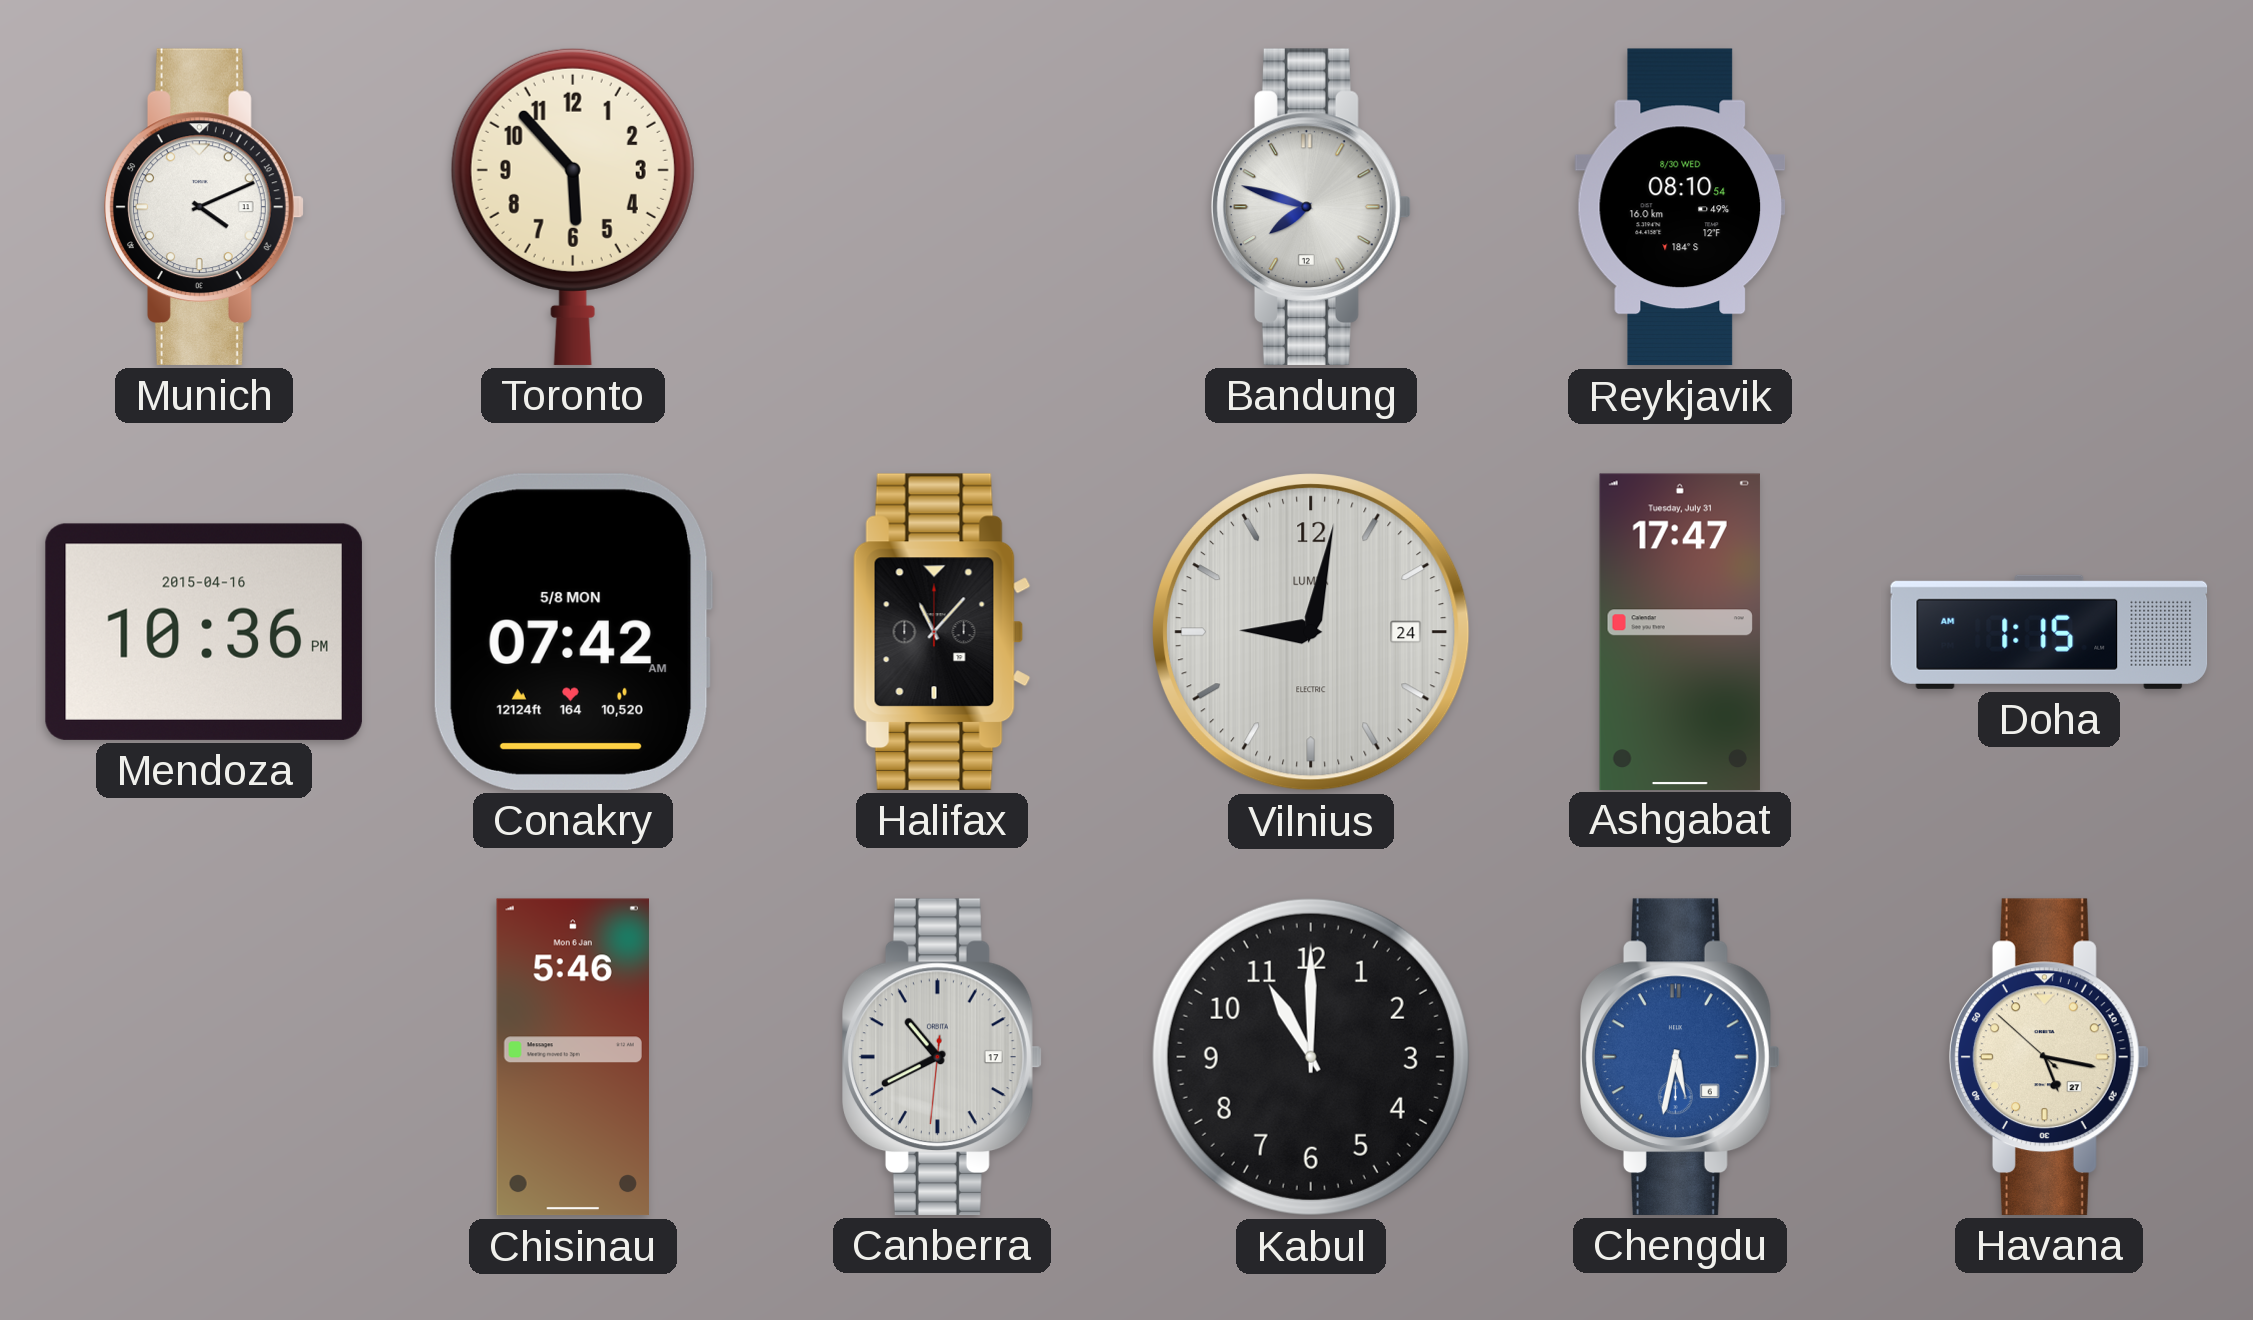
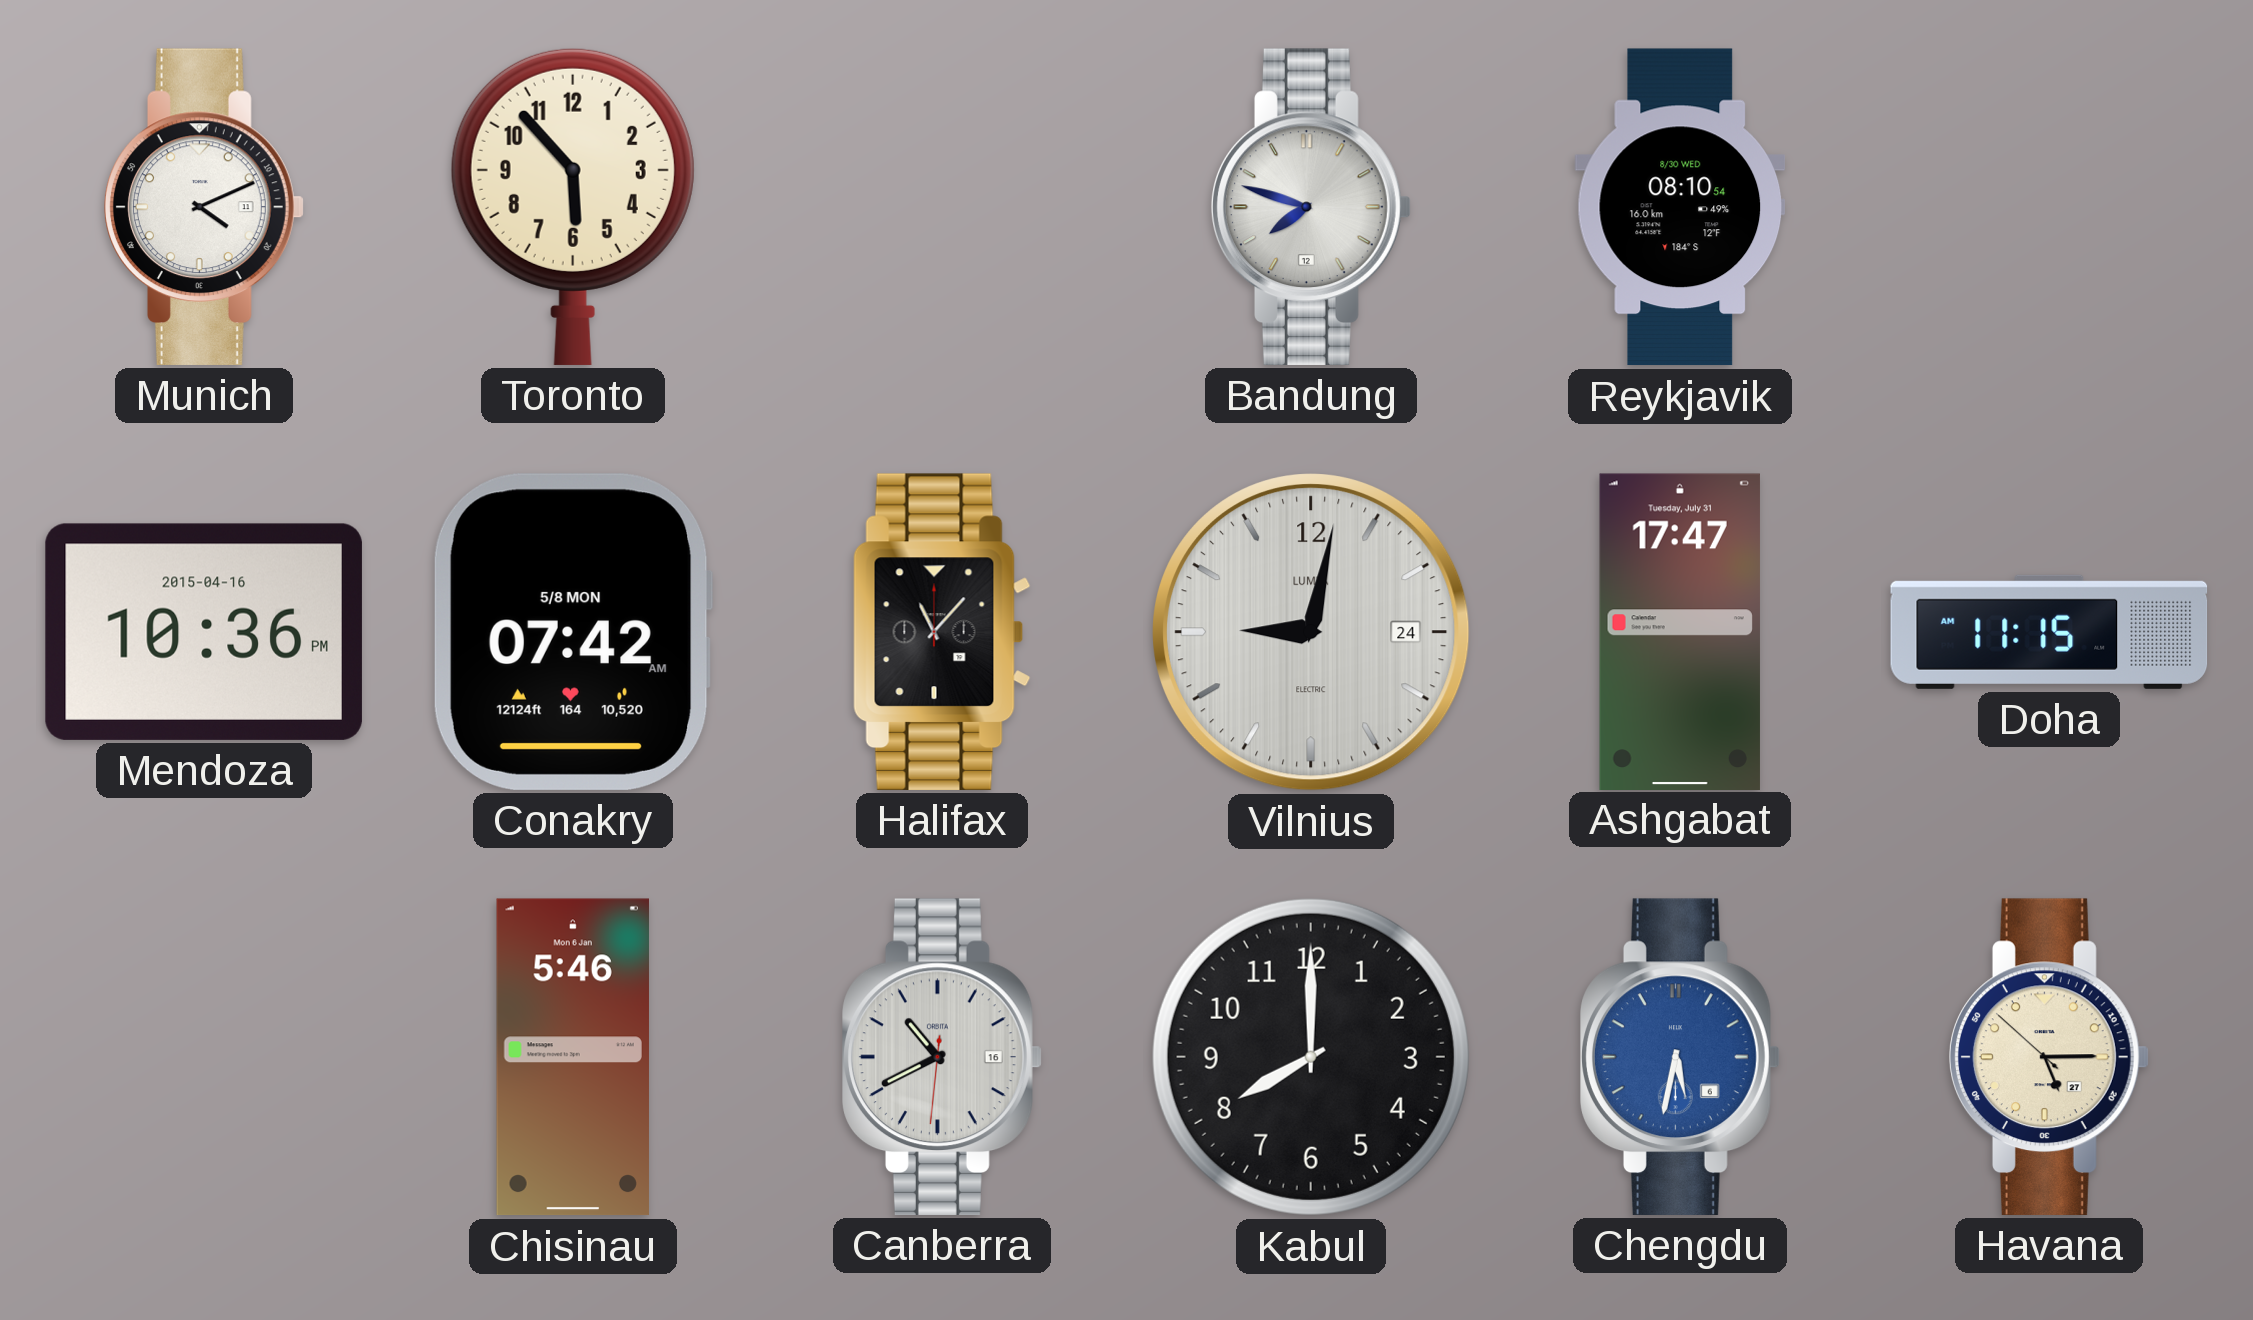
Doha: 1:15 -> 11:15
Canberra date: 17 -> 16
Kabul: 11:00 -> 8:00
Havana: 5:16 -> 5:14
